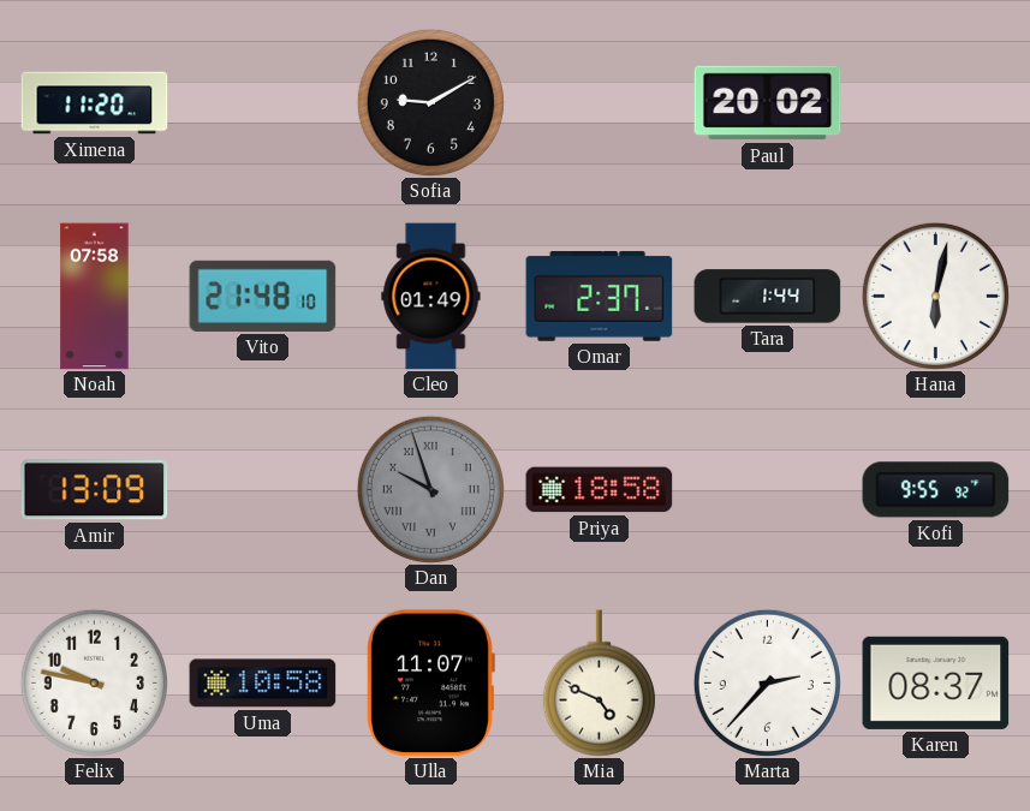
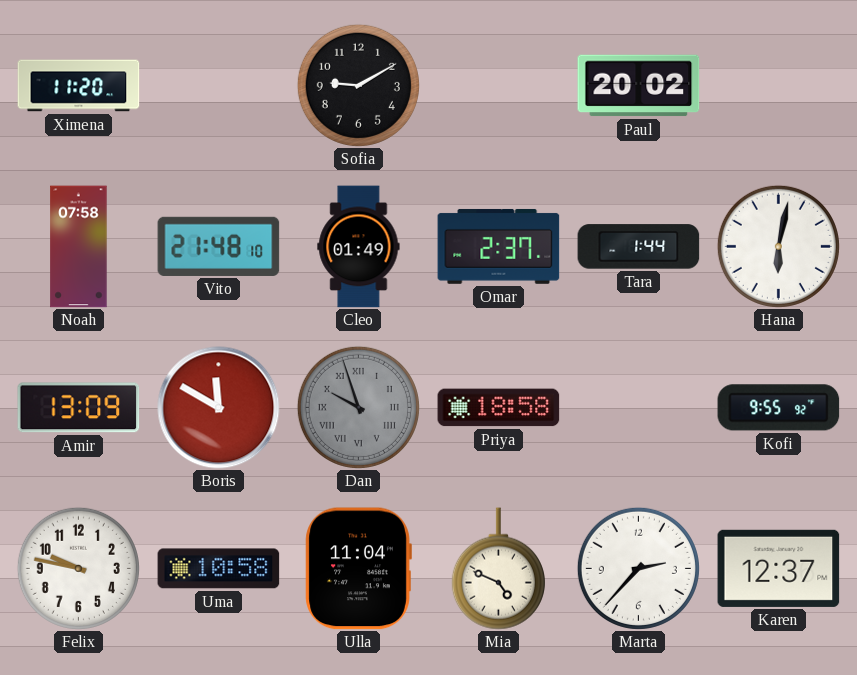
Boris: none -> 11:50
Ulla: 11:07 -> 11:04
Karen: 08:37 -> 12:37
